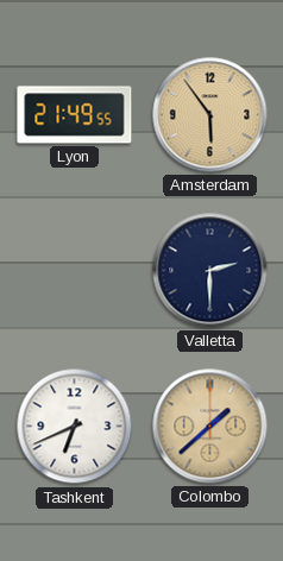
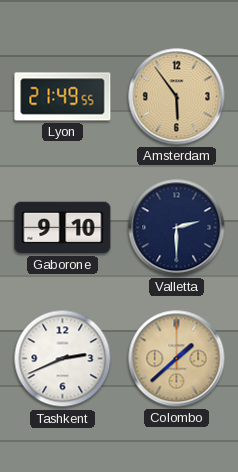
Gaborone: none -> 9:10
Tashkent: 6:41 -> 2:41
